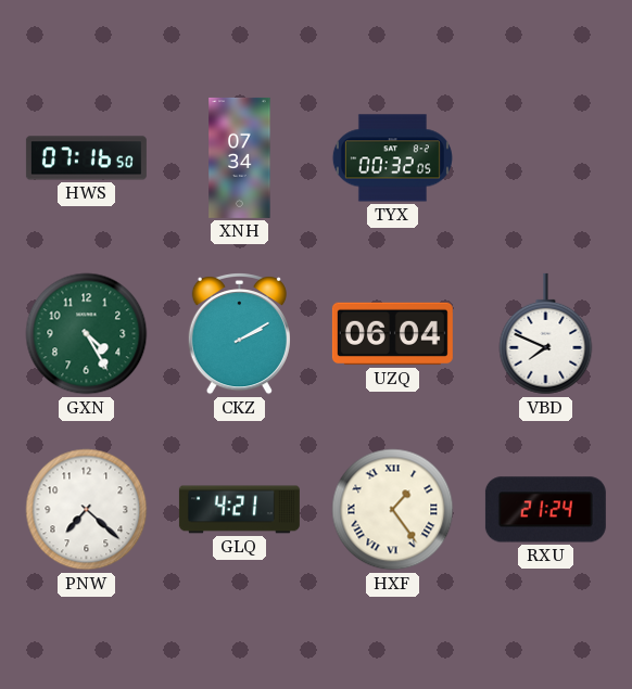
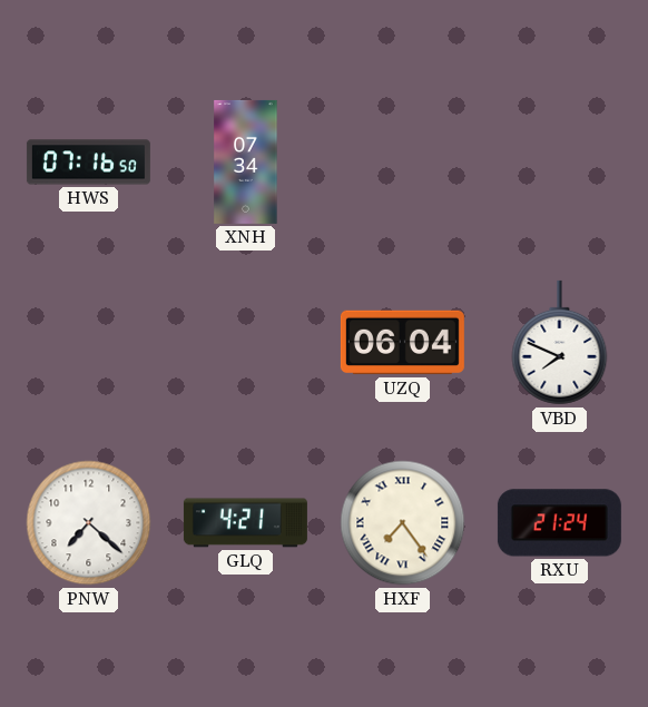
TYX: 00:32 -> none
GXN: 4:25 -> none
CKZ: 2:10 -> none
HXF: 1:24 -> 7:24
